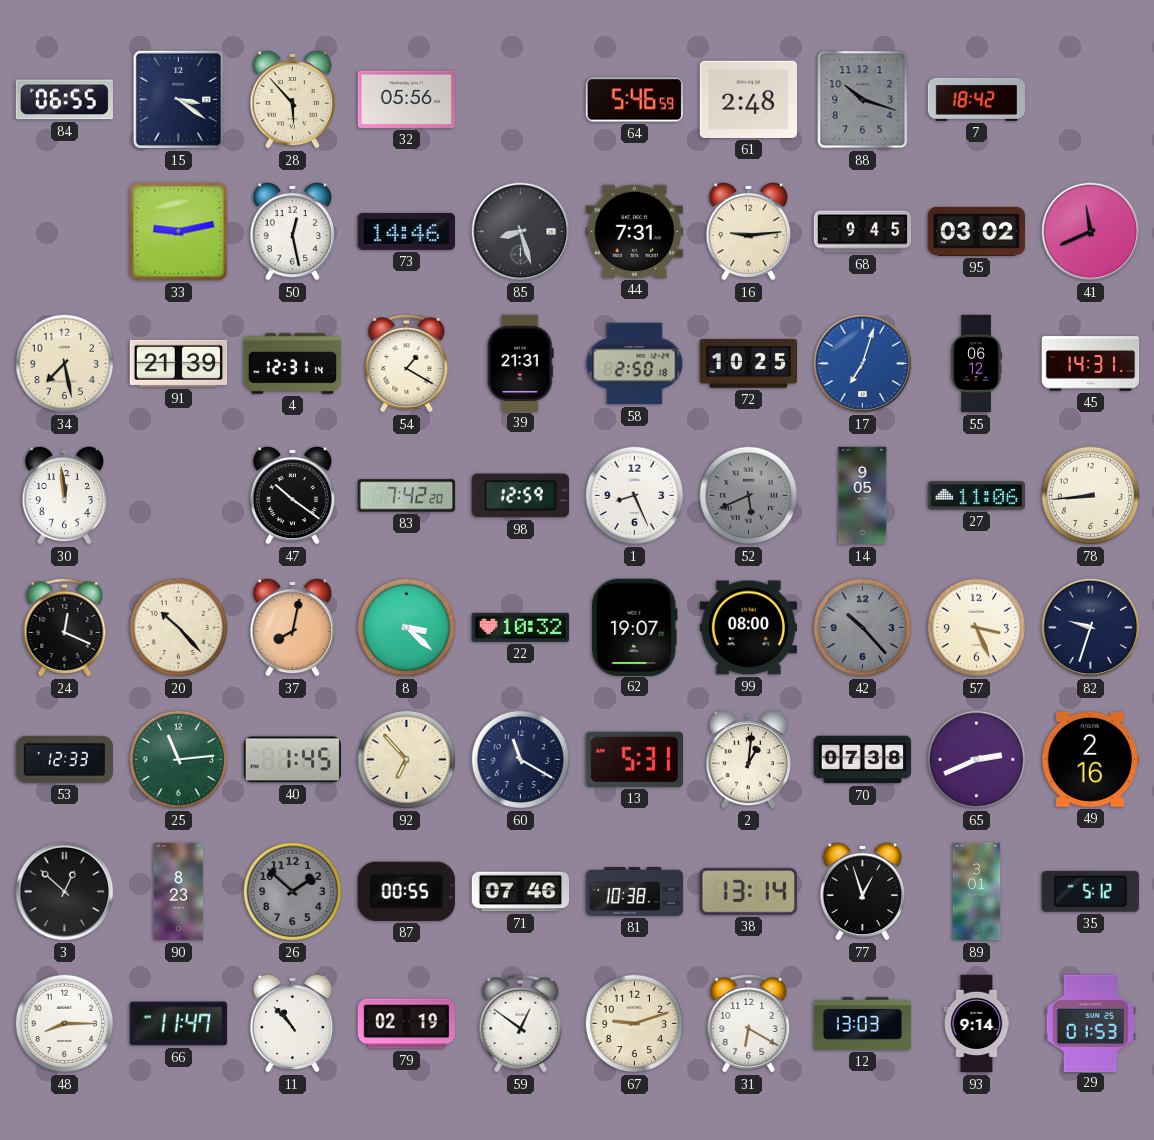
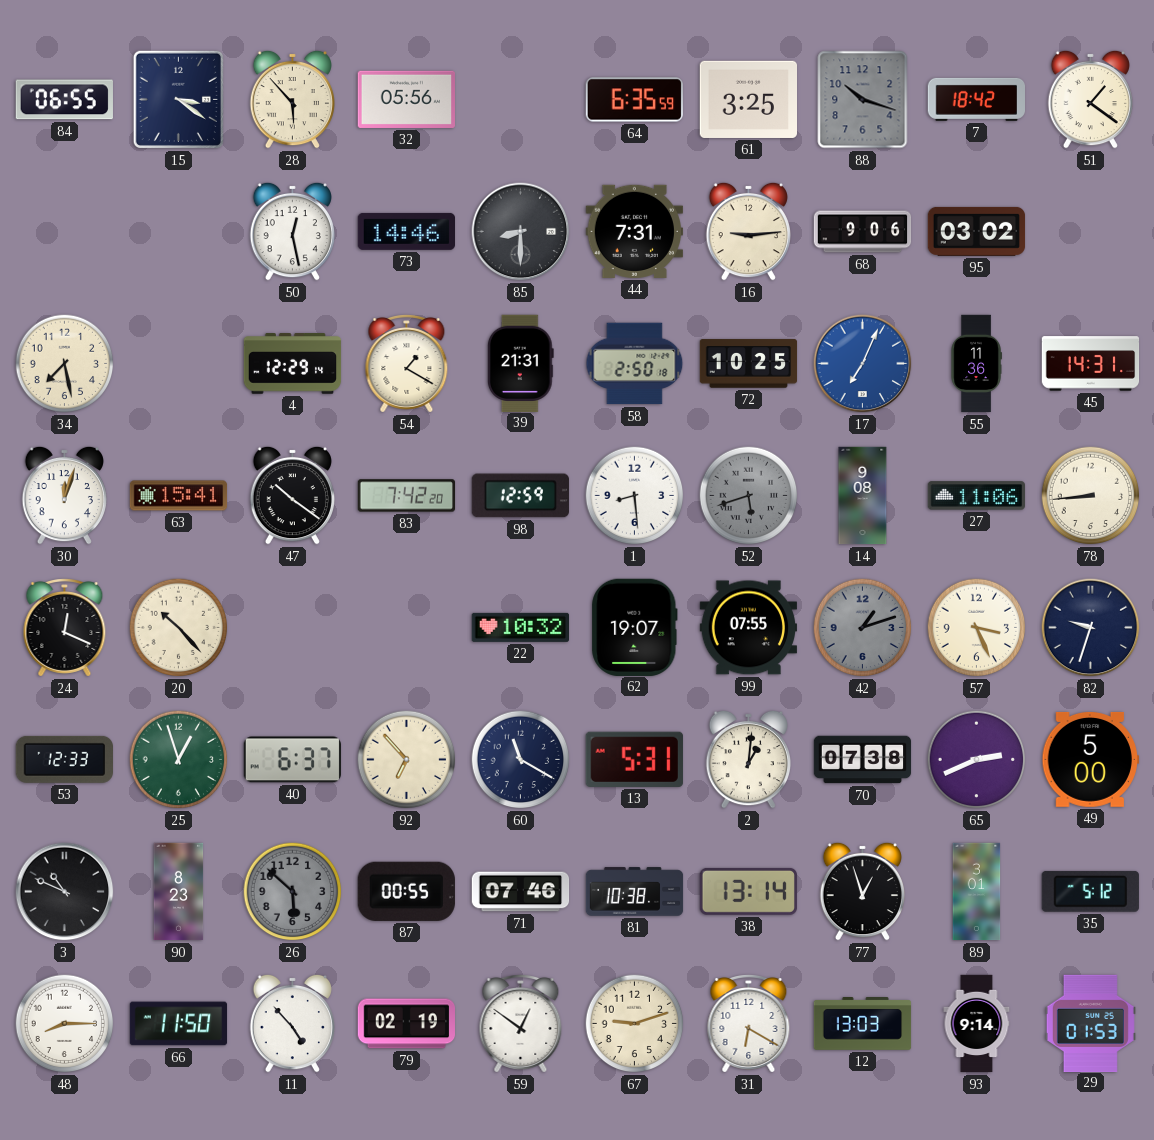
64: 5:46 -> 6:35
61: 2:48 -> 3:25
51: none -> 1:21
33: 9:13 -> none
85: 8:27 -> 8:30
68: 9:45 -> 9:06
41: 11:41 -> none
91: 21:39 -> none
4: 12:31 -> 12:29
17: 7:03 -> 7:04
55: 06:12 -> 11:36
30: 11:59 -> 12:03
63: none -> 15:41
1: 8:26 -> 8:29
52: 5:41 -> 5:42
14: 9:05 -> 9:08
37: 8:02 -> none
8: 3:22 -> none
99: 08:00 -> 07:55
42: 10:23 -> 1:12
25: 11:14 -> 12:57
40: 1:45 -> 6:37
49: 2:16 -> 5:00
3: 12:52 -> 10:49
26: 1:52 -> 5:52
66: 11:47 -> 11:50
11: 10:53 -> 4:53
